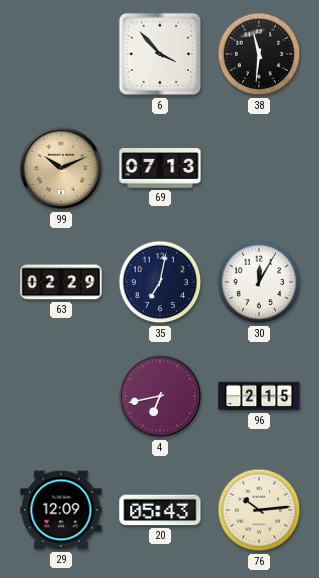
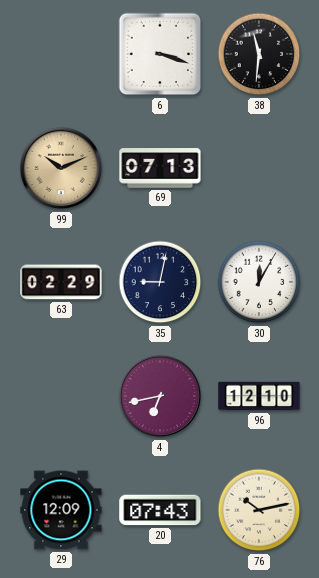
6: 3:53 -> 3:18
35: 7:02 -> 9:02
96: 2:15 -> 12:10
20: 05:43 -> 07:43
76: 10:14 -> 10:13
